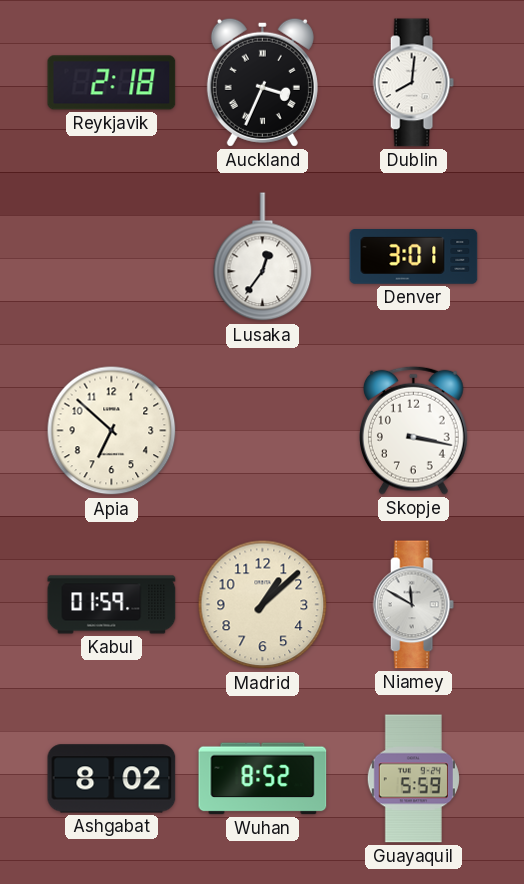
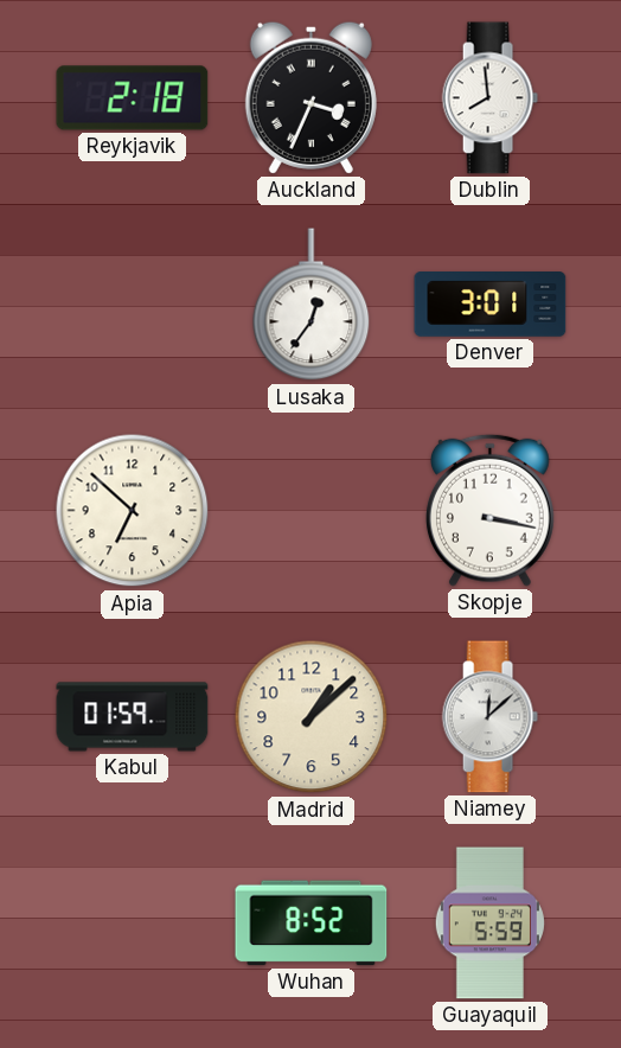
Dublin: 8:01 -> 7:59
Niamey: 11:50 -> 12:08
Ashgabat: 8:02 -> none
